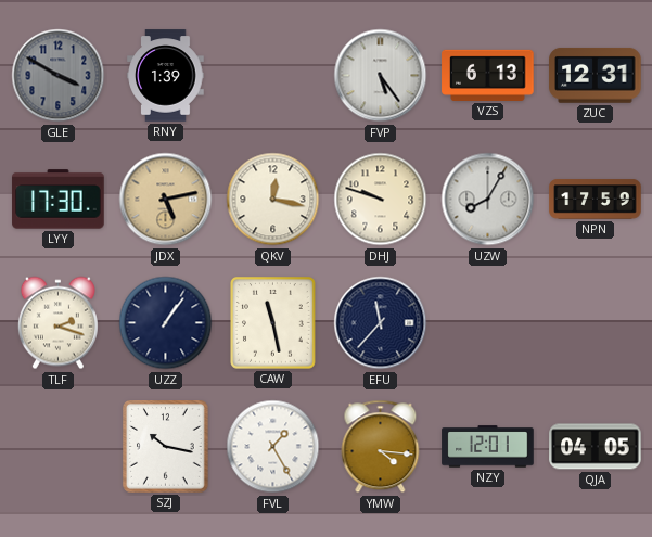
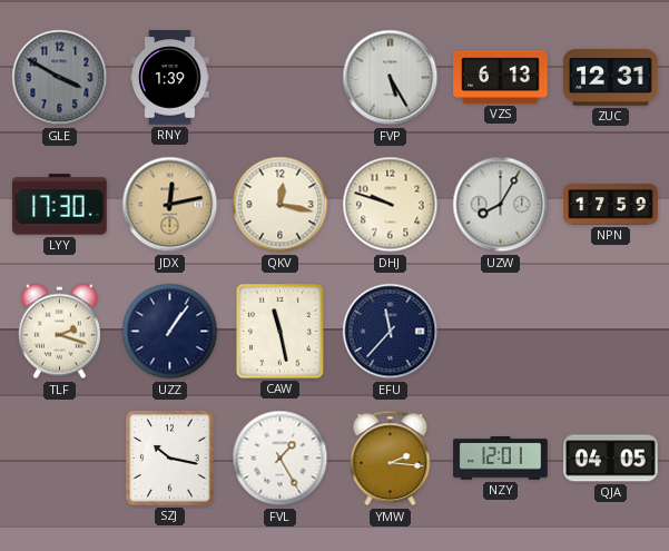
FVP: 5:24 -> 5:25
JDX: 5:13 -> 12:13
YMW: 4:16 -> 2:16
